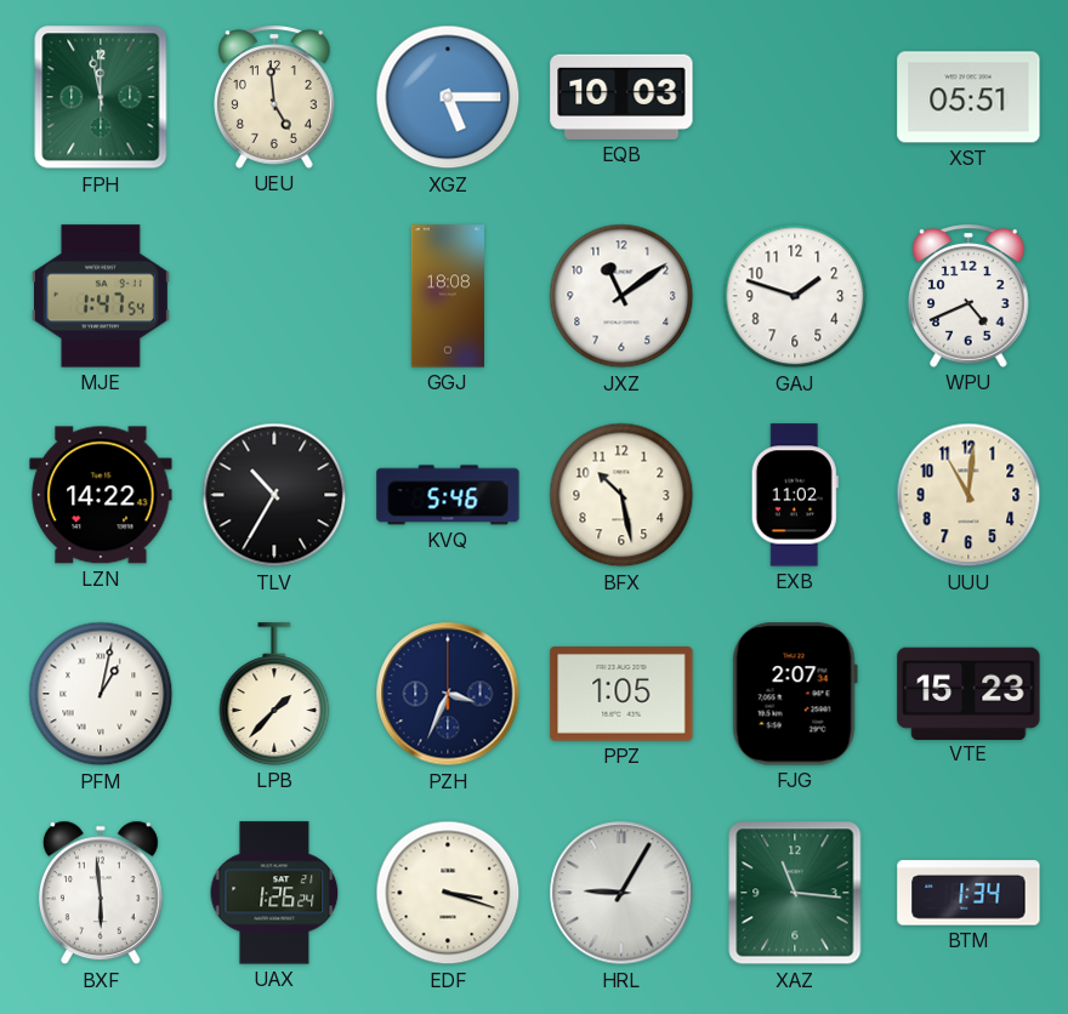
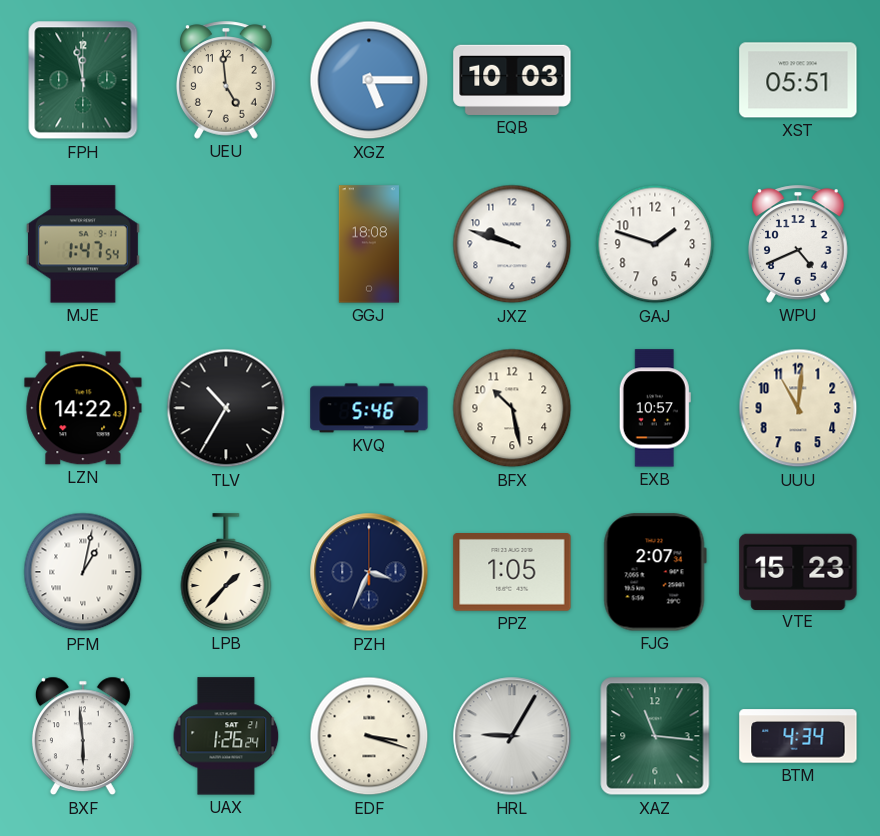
JXZ: 11:09 -> 9:48
EXB: 11:02 -> 10:57
BTM: 1:34 -> 4:34
